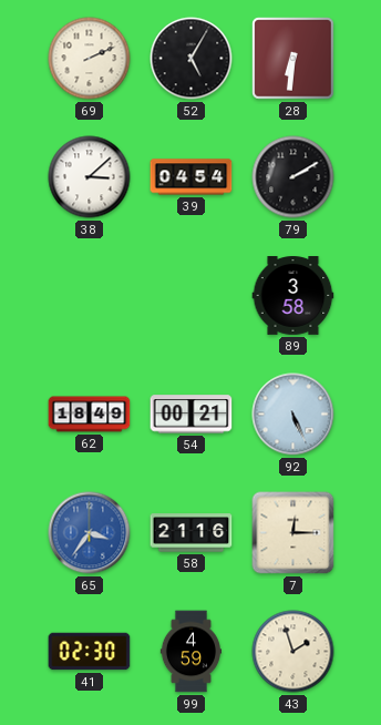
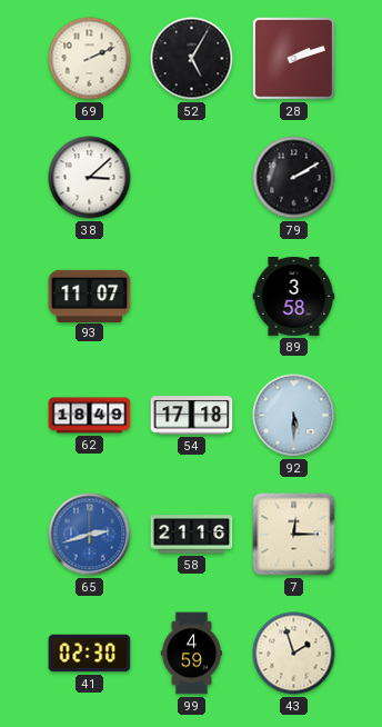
28: 6:31 -> 2:12
39: 04:54 -> none
93: none -> 11:07
54: 00:21 -> 17:18
92: 5:26 -> 5:30
65: 3:36 -> 2:42
